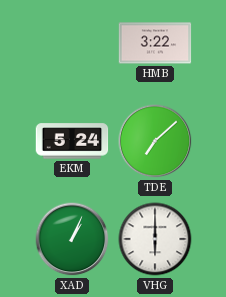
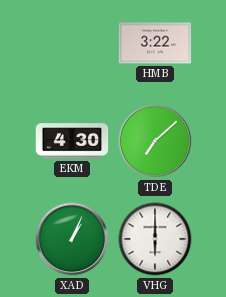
EKM: 5:24 -> 4:30
